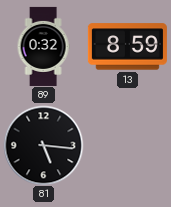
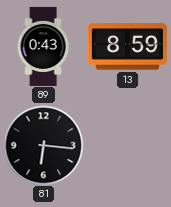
89: 0:32 -> 0:43
81: 5:16 -> 6:16
